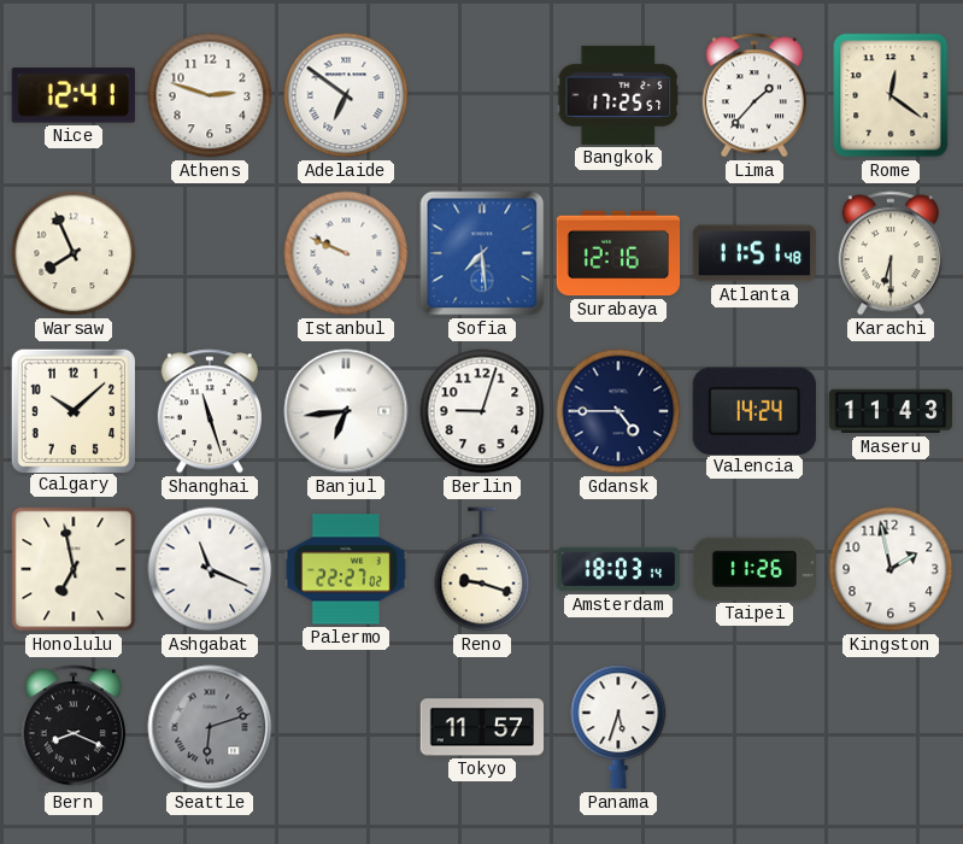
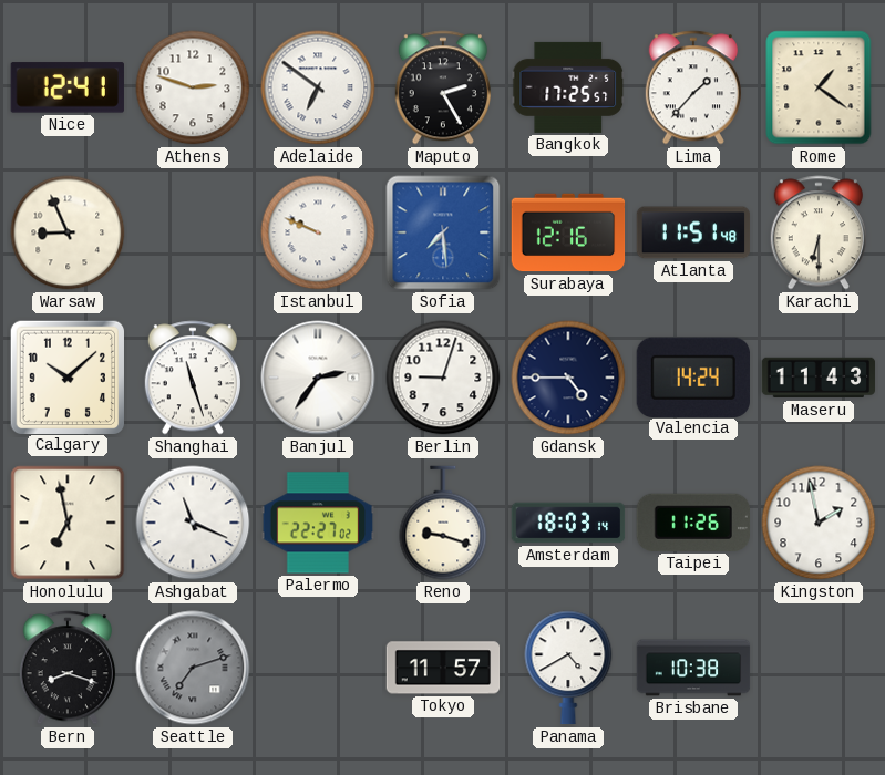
Maputo: none -> 2:25
Rome: 12:21 -> 1:21
Warsaw: 7:56 -> 8:56
Banjul: 6:44 -> 2:36
Bern: 8:19 -> 8:18
Seattle: 6:12 -> 7:12
Panama: 5:33 -> 4:40
Brisbane: none -> 10:38
